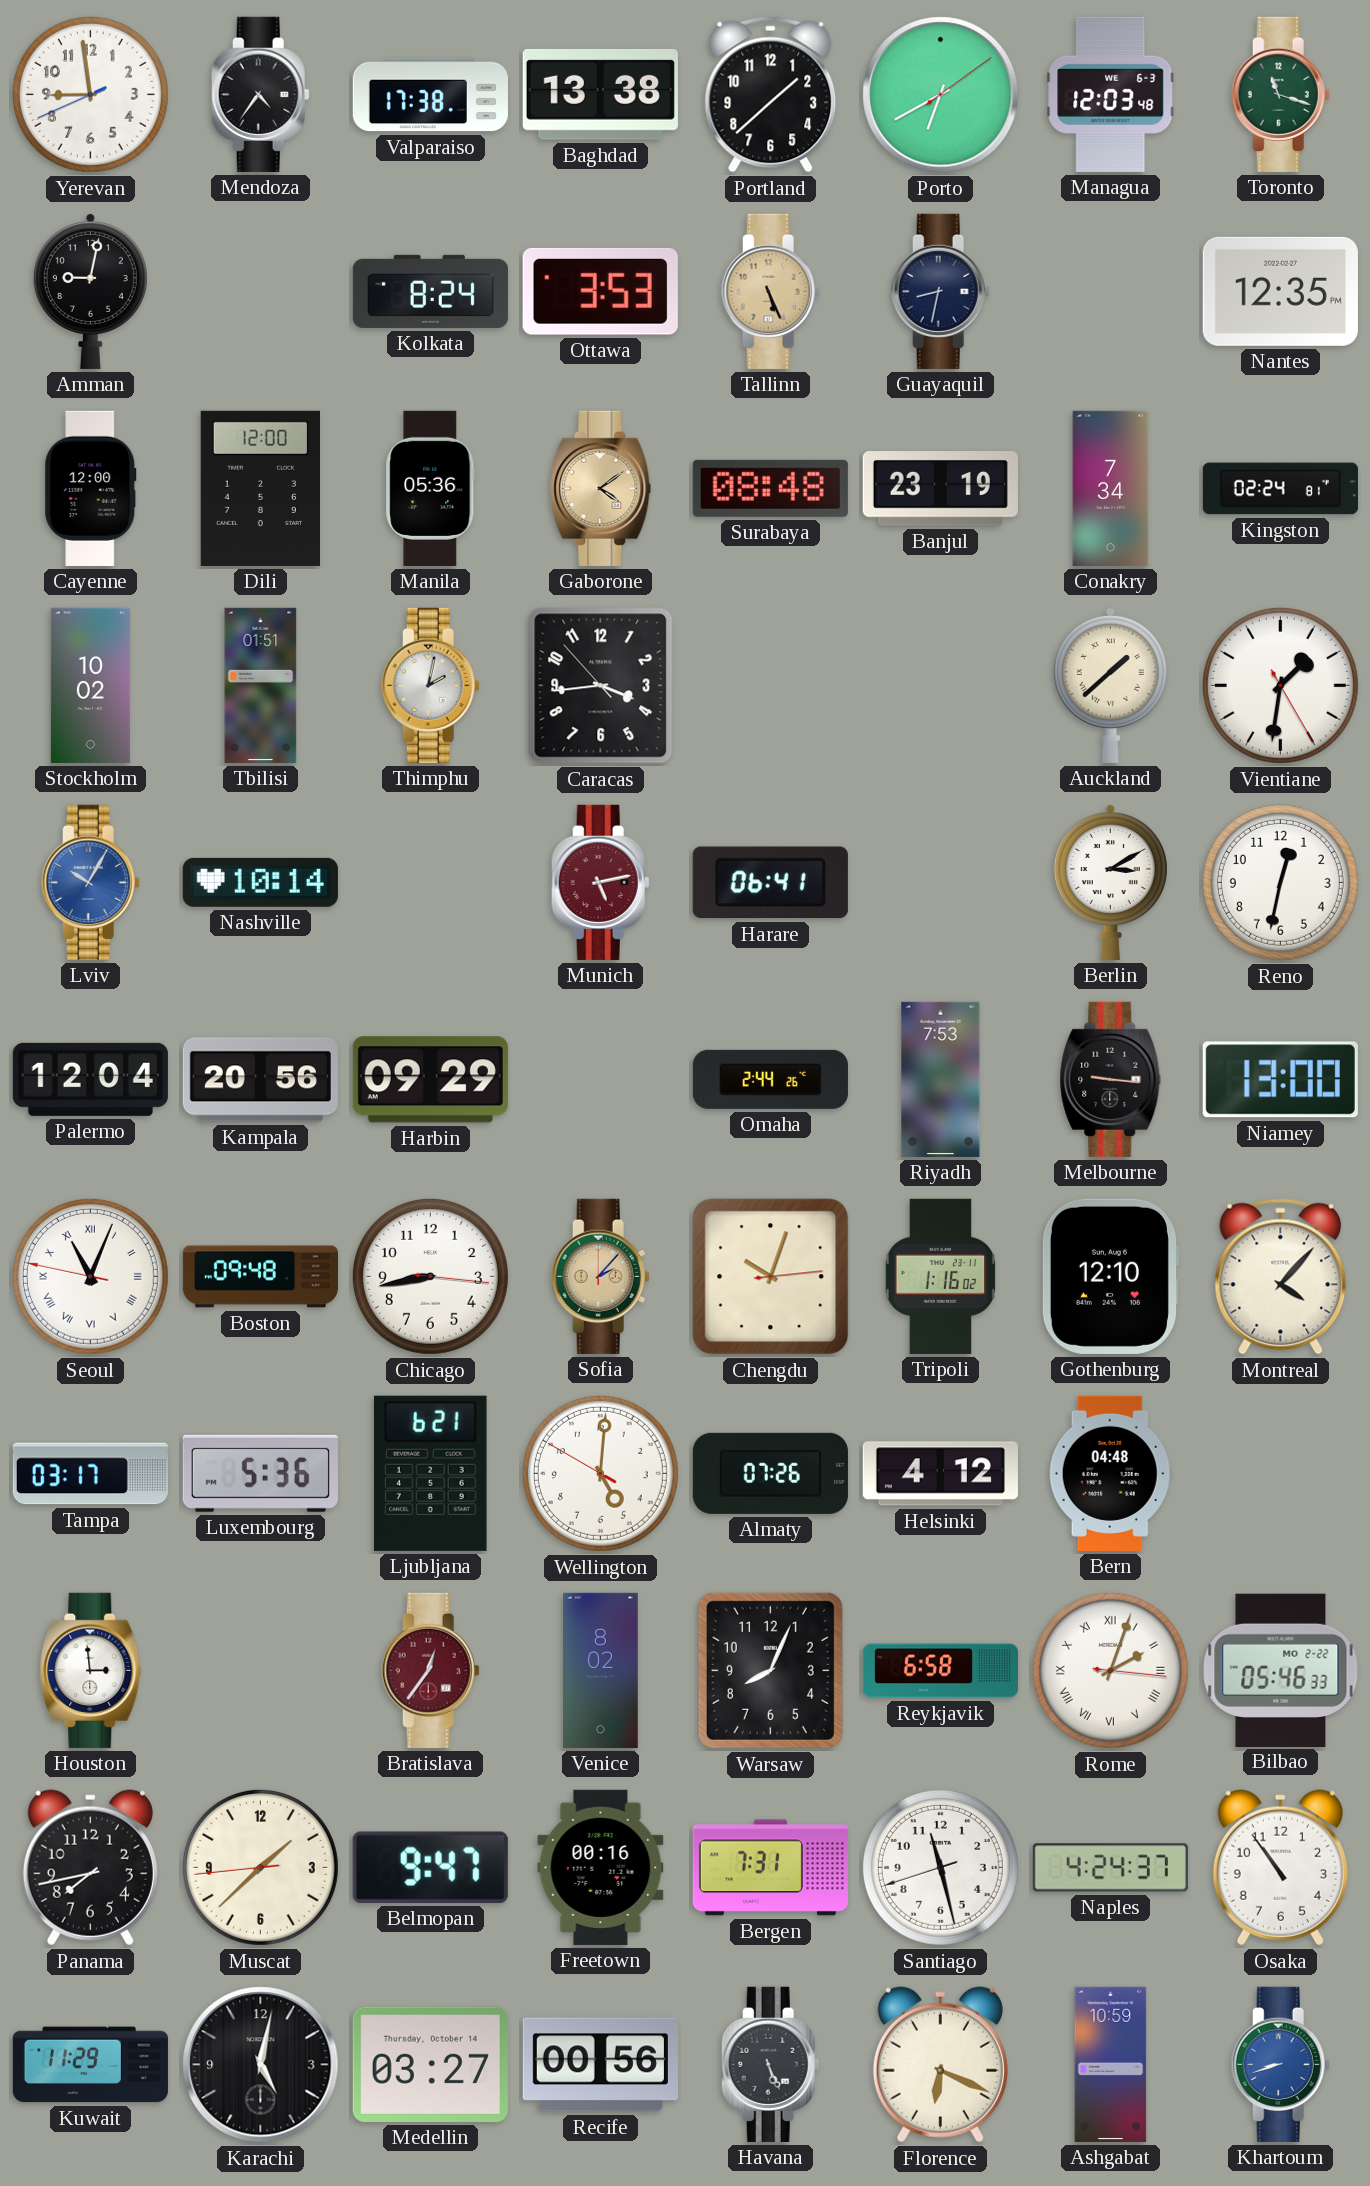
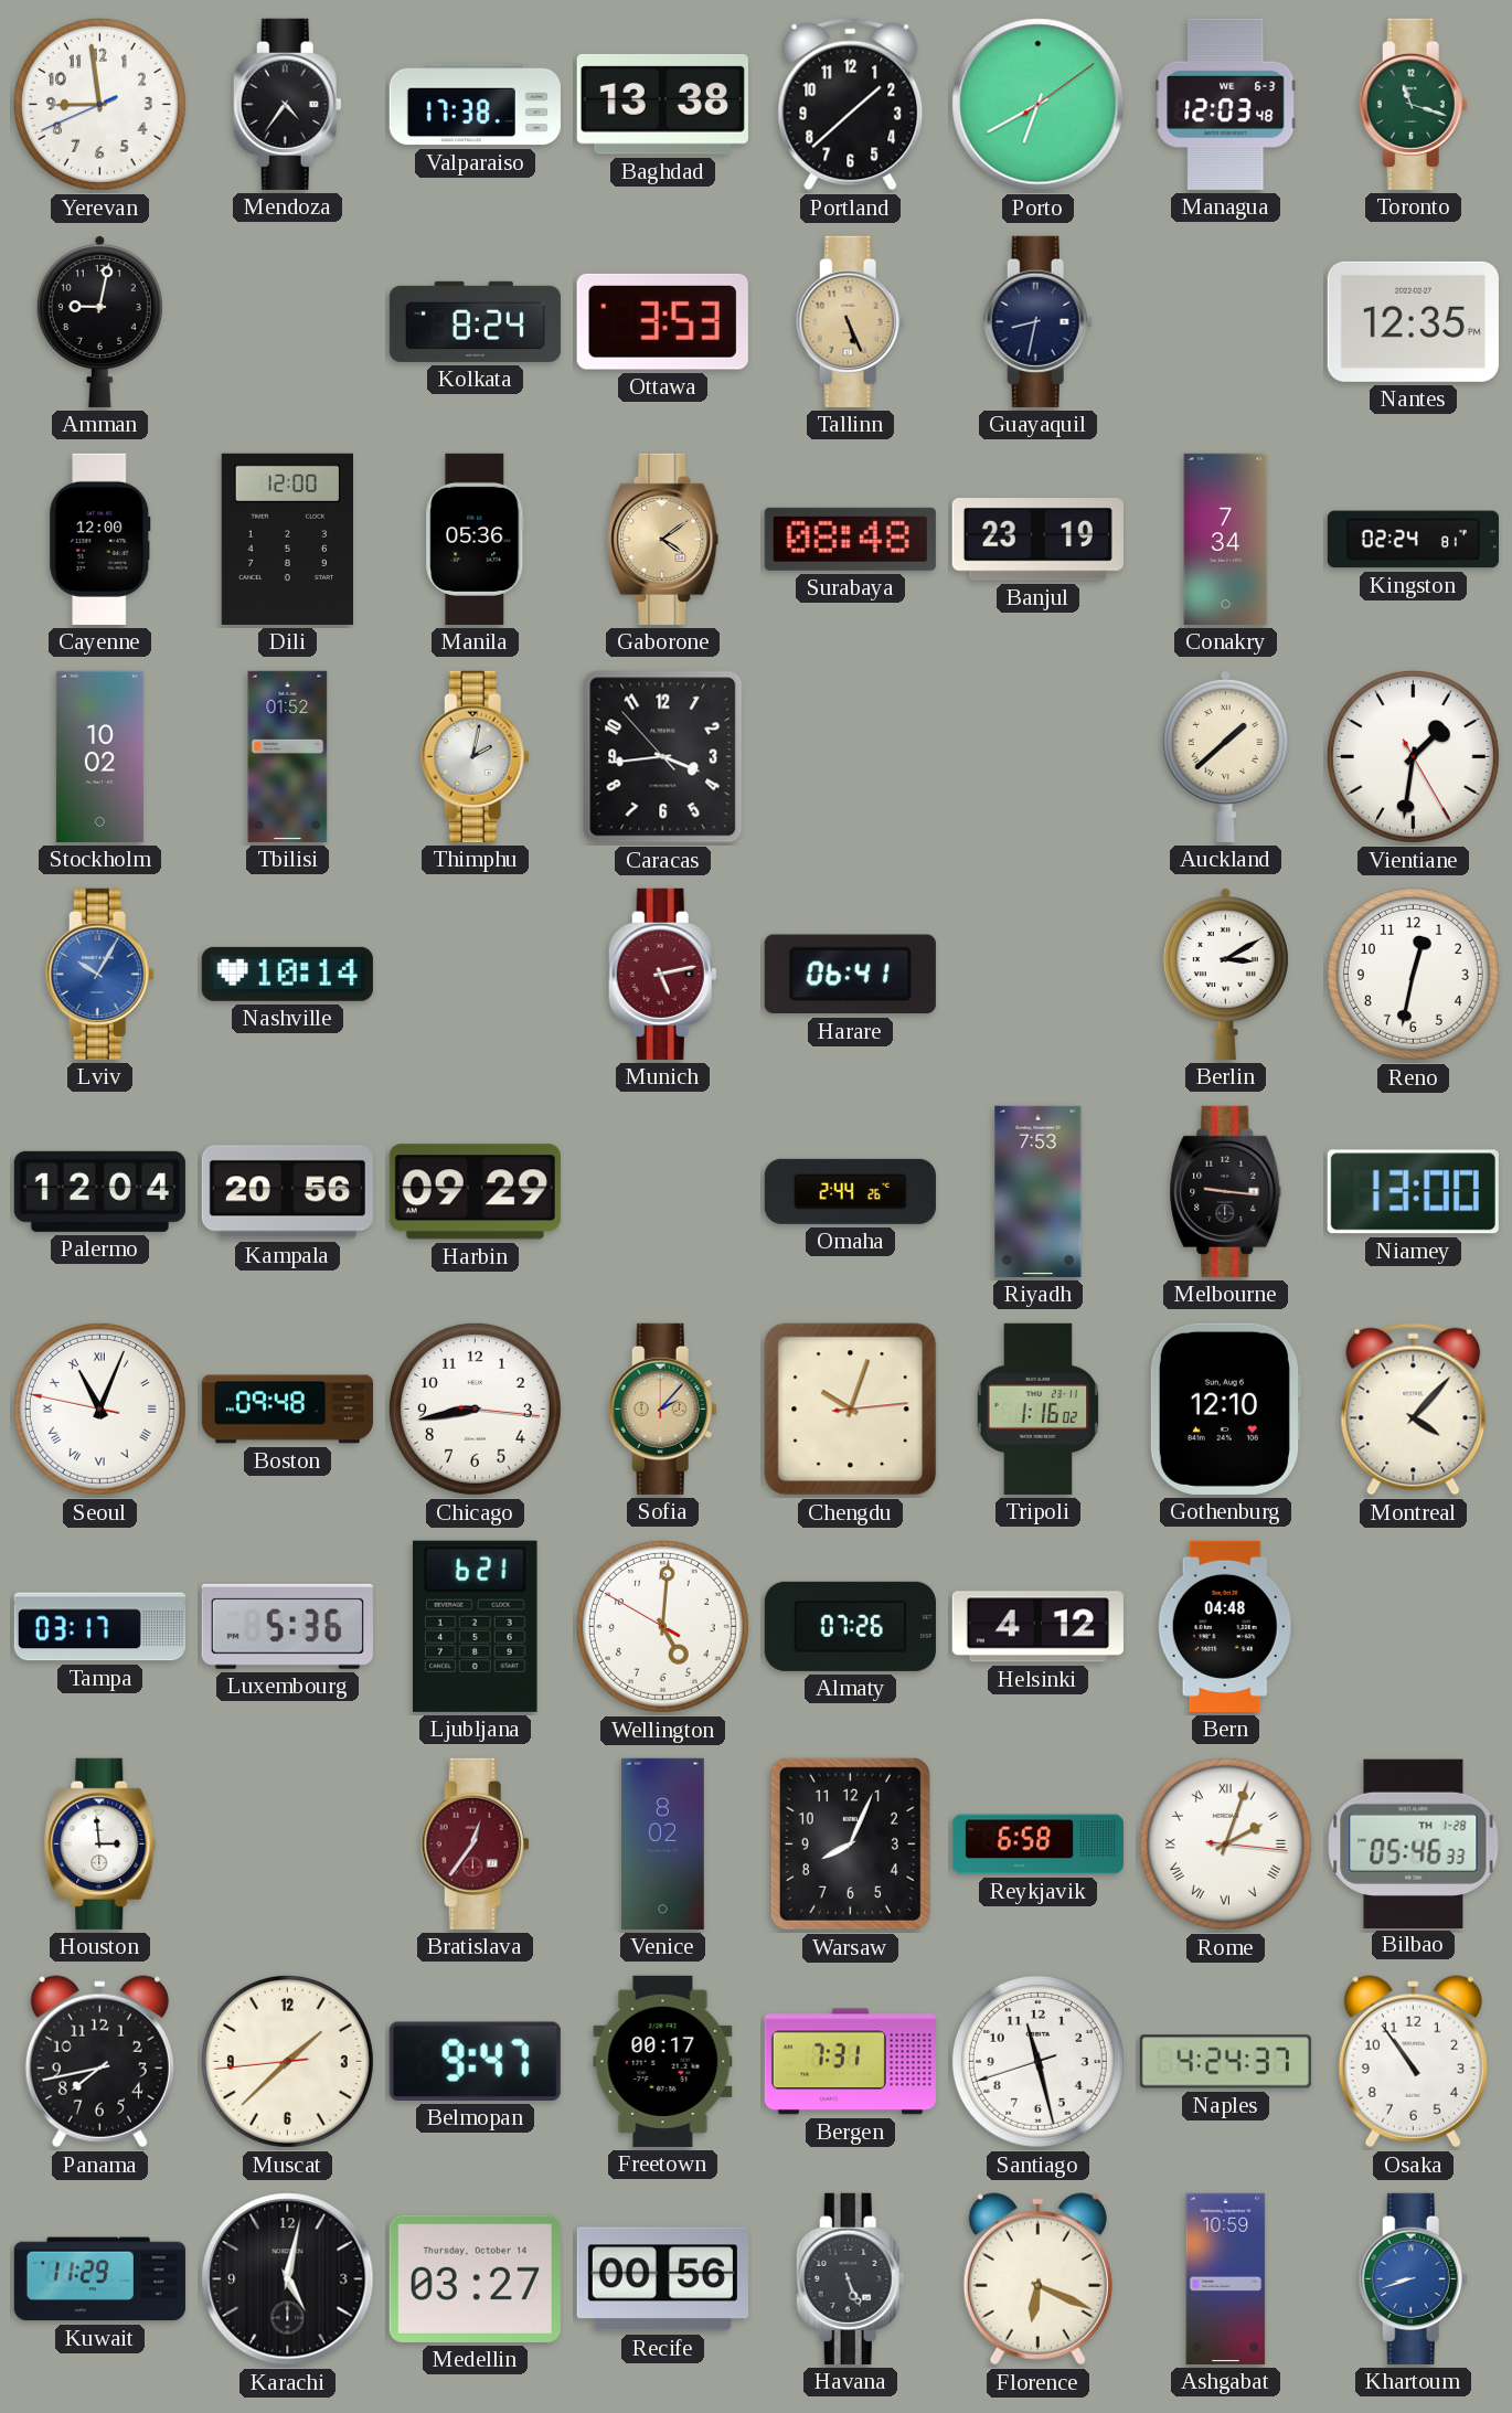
Tbilisi: 01:51 -> 01:52
Bilbao date: MO 2-22 -> TH 1-28
Freetown: 00:16 -> 00:17
